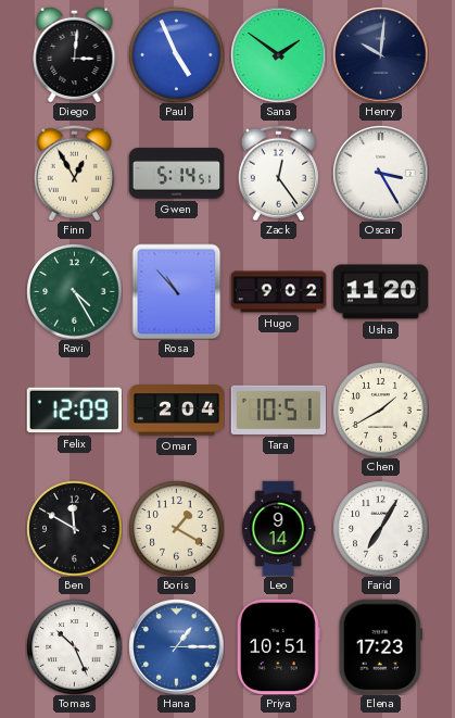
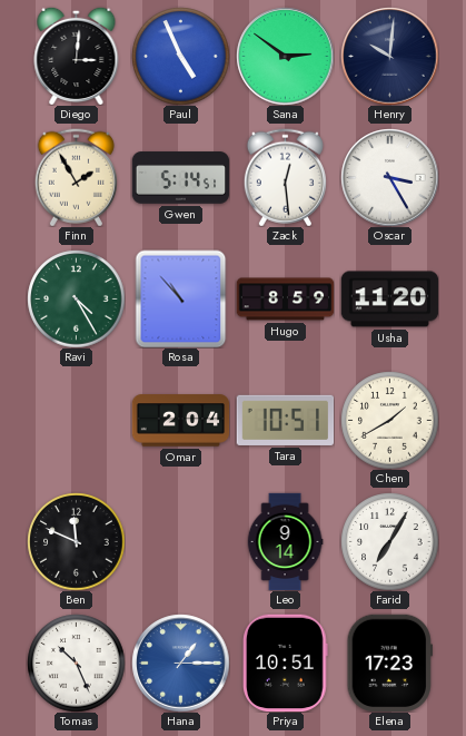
Sana: 1:51 -> 2:51
Finn: 12:55 -> 1:55
Zack: 12:24 -> 12:29
Hugo: 9:02 -> 8:59
Felix: 12:09 -> none
Ben: 11:50 -> 11:49
Boris: 1:20 -> none
